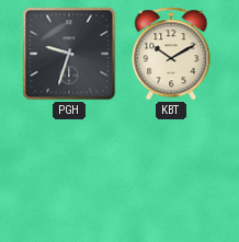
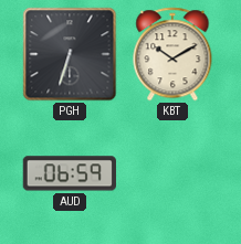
PGH: 9:33 -> 6:33
AUD: none -> 06:59
